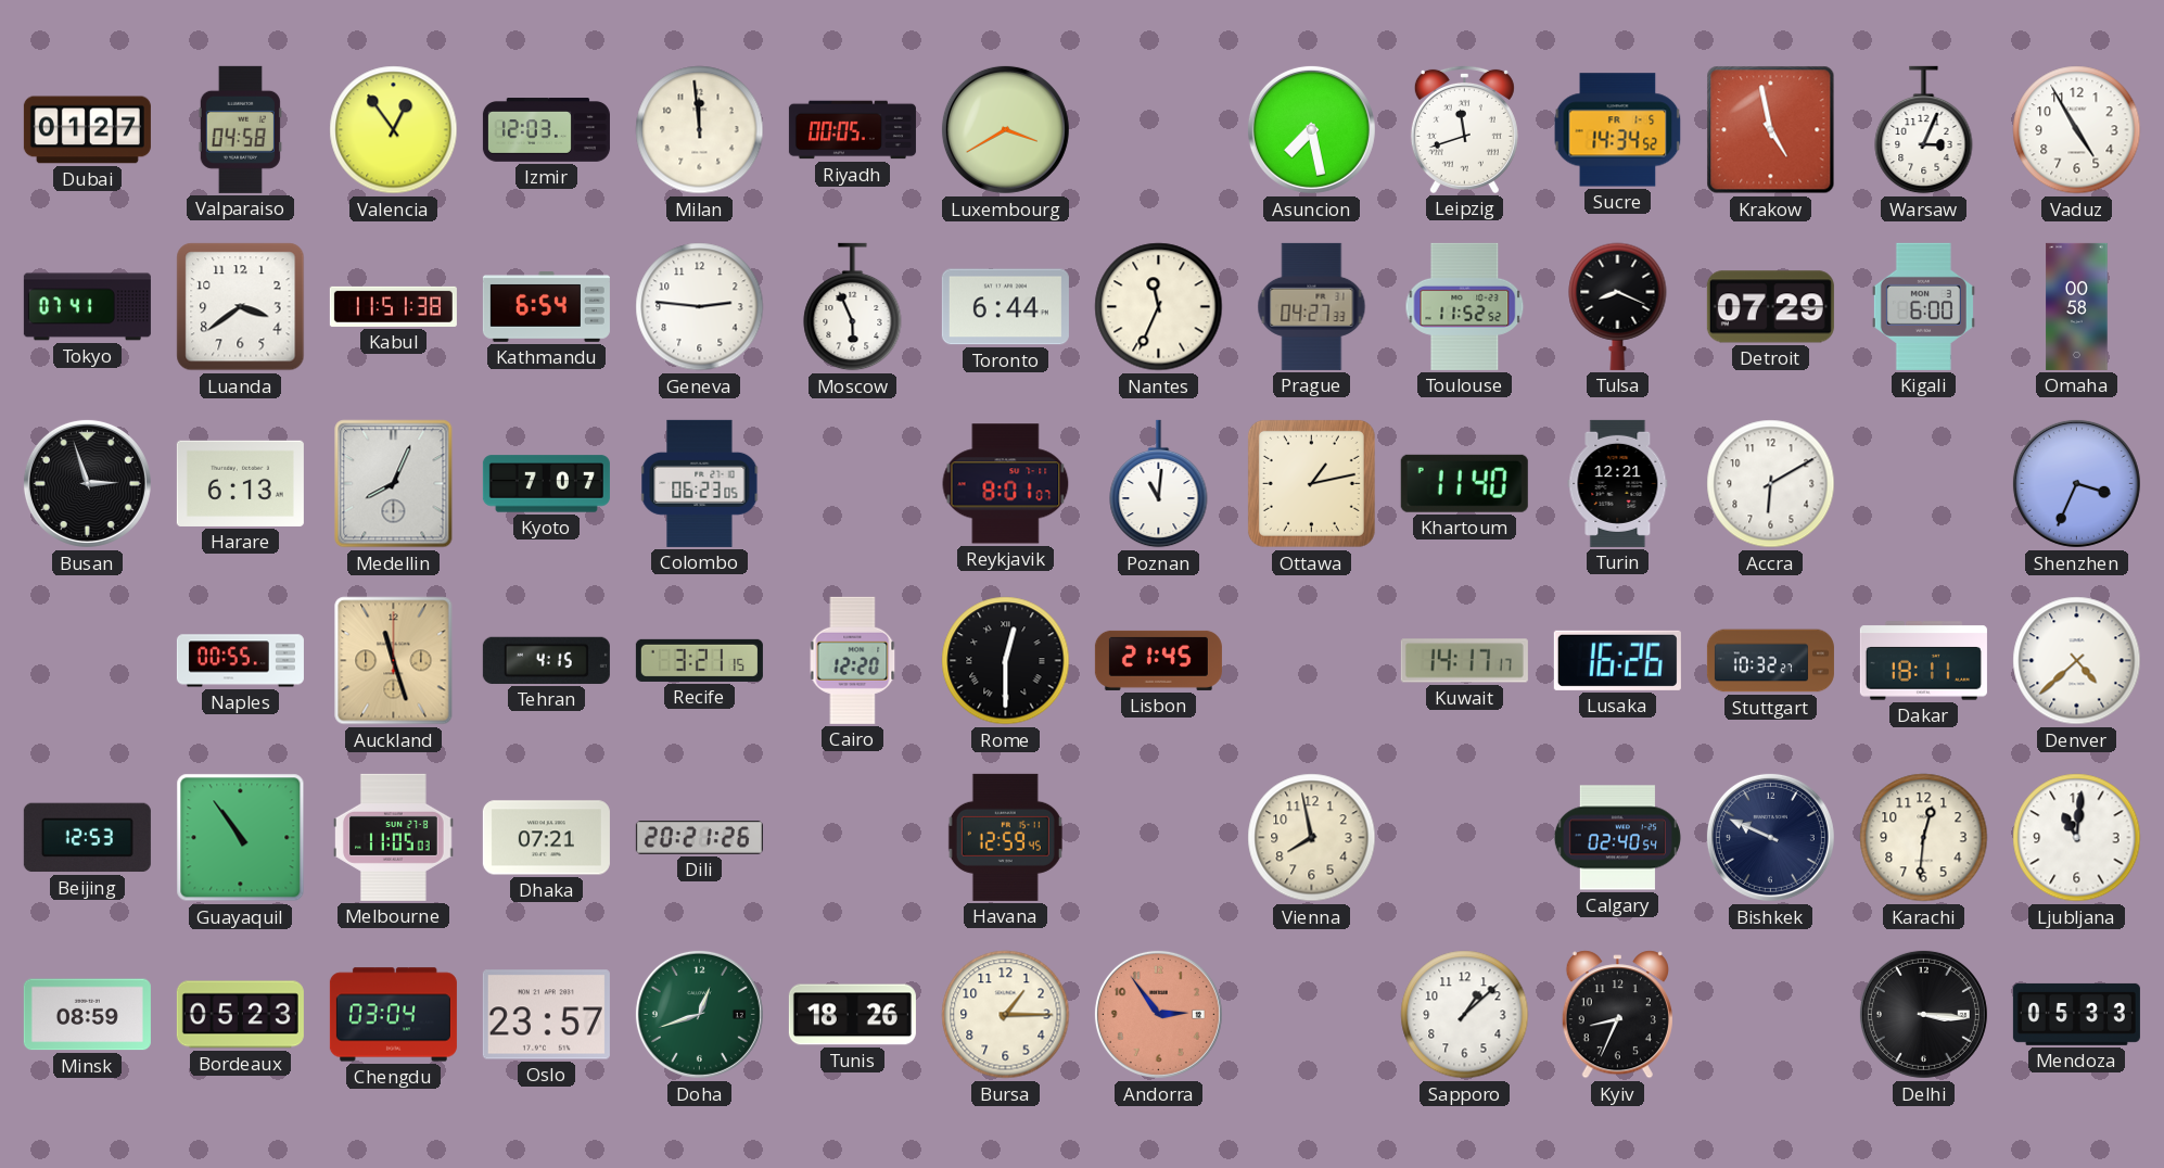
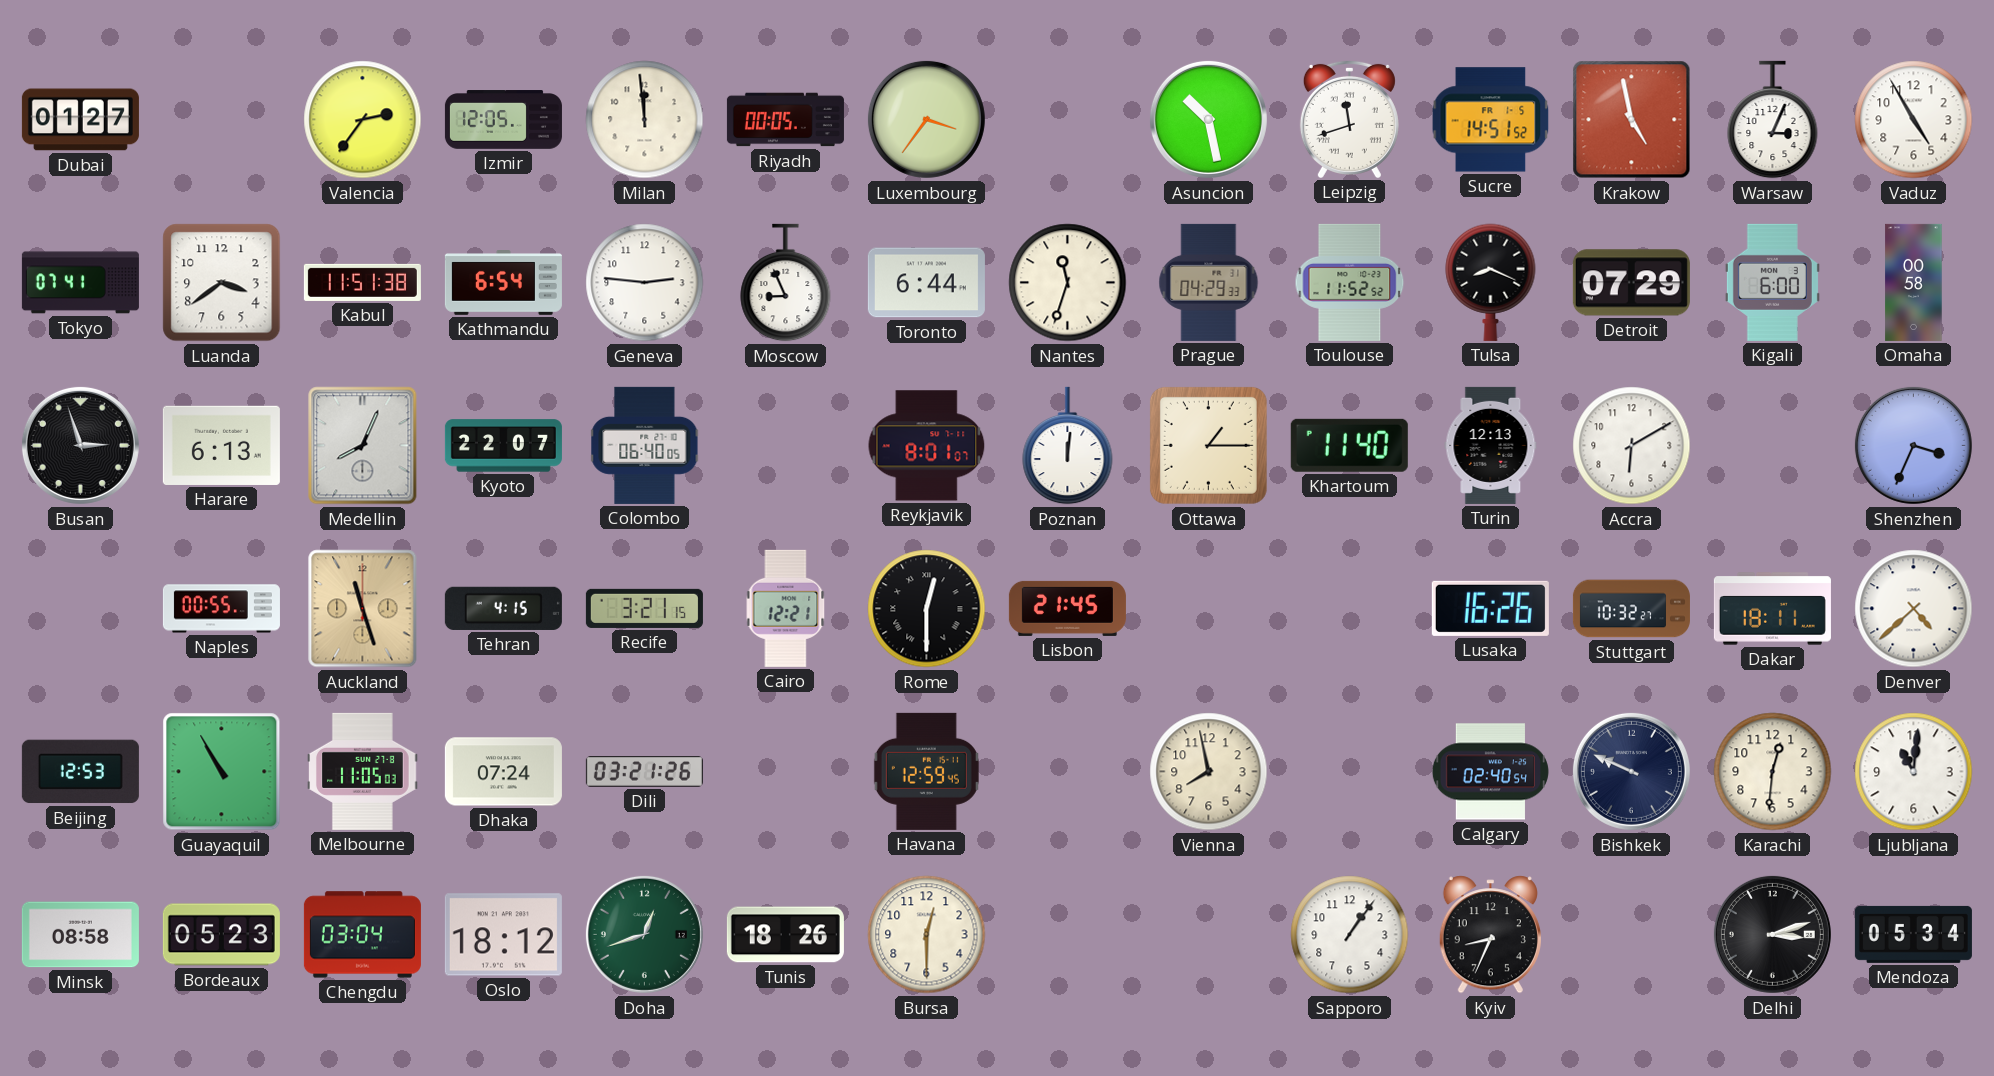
Valparaiso: 04:58 -> none
Valencia: 12:54 -> 2:36
Izmir: 12:03 -> 12:05
Luxembourg: 3:40 -> 3:36
Asuncion: 7:28 -> 10:28
Sucre: 14:34 -> 14:51
Moscow: 5:56 -> 8:56
Nantes: 11:34 -> 11:33
Prague: 04:27 -> 04:29
Kyoto: 7:07 -> 22:07
Colombo: 06:23 -> 06:40
Poznan: 11:01 -> 12:01
Ottawa: 1:13 -> 1:15
Turin: 12:21 -> 12:13
Cairo: 12:20 -> 12:21
Kuwait: 14:17 -> none
Guayaquil: 10:54 -> 10:55
Dhaka: 07:21 -> 07:24
Dili: 20:21 -> 03:21
Minsk: 08:59 -> 08:58
Oslo: 23:57 -> 18:12
Bursa: 1:15 -> 12:30
Andorra: 2:54 -> none
Sapporo: 1:08 -> 1:06
Delhi: 3:16 -> 3:12
Mendoza: 05:33 -> 05:34
